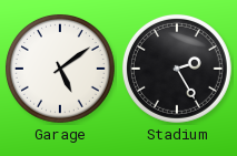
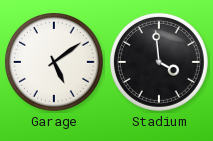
Stadium: 2:25 -> 3:59
